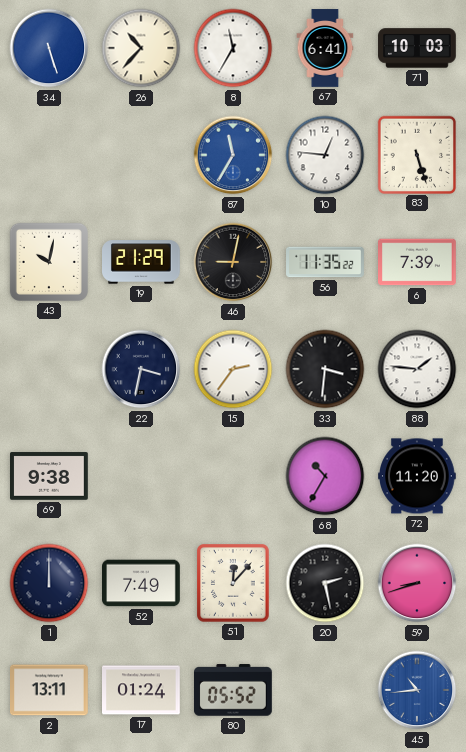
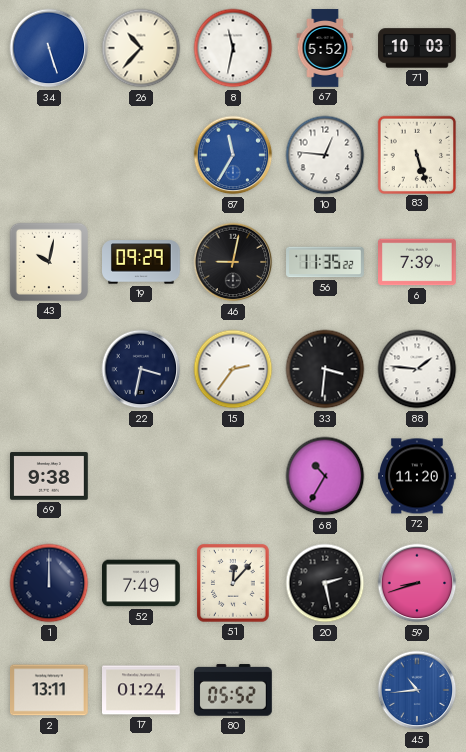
8: 11:35 -> 11:32
67: 6:41 -> 5:52
19: 21:29 -> 09:29
